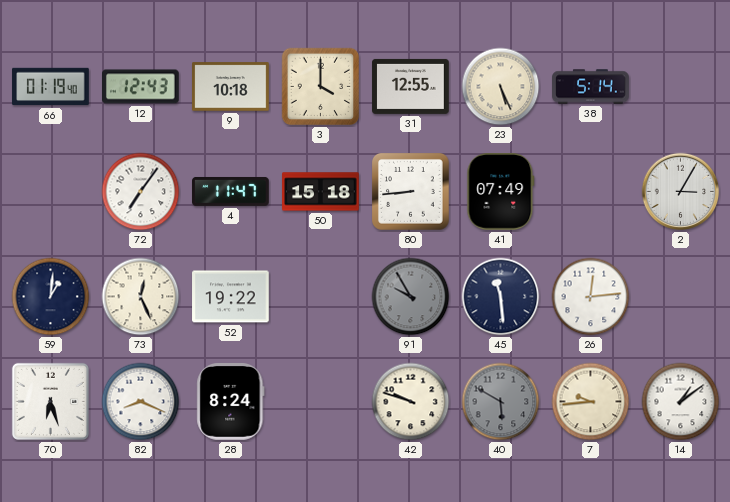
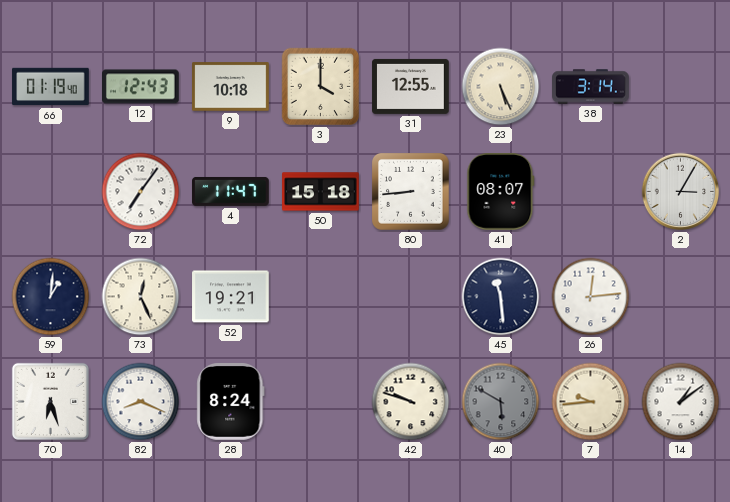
38: 5:14 -> 3:14
41: 07:49 -> 08:07
52: 19:22 -> 19:21
91: 9:55 -> none
